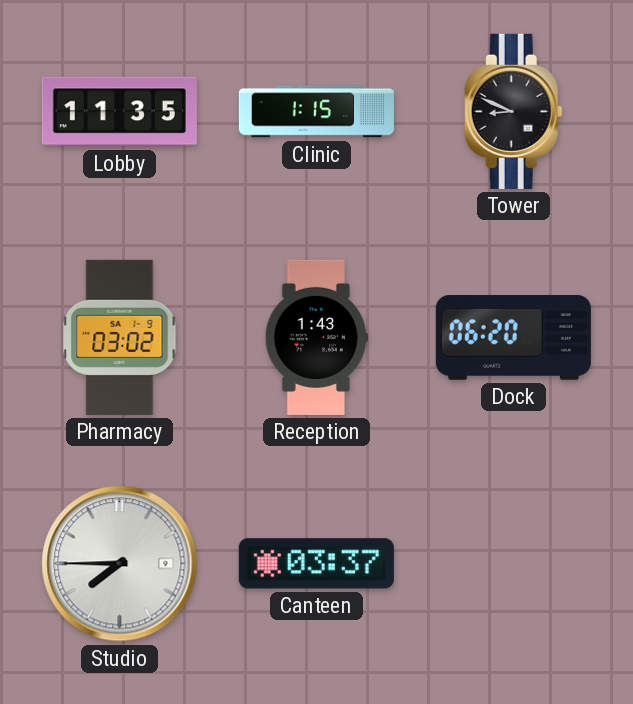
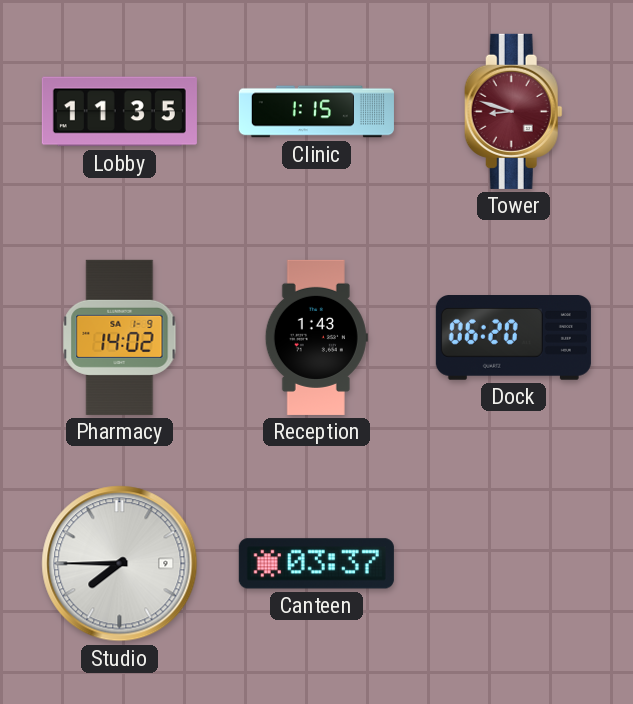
Tower: 8:49 -> 8:48
Tower dial: black -> burgundy
Pharmacy: 03:02 -> 14:02
